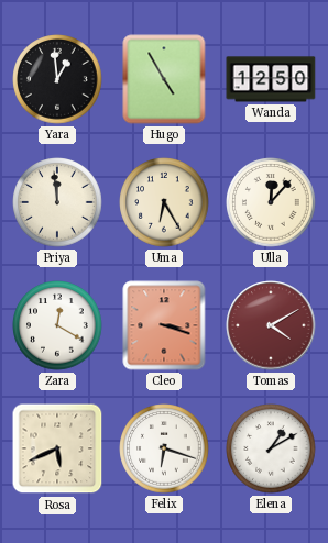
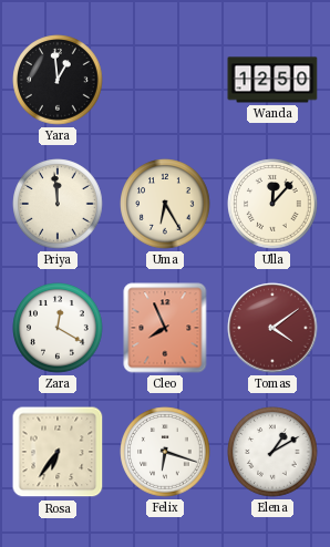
Hugo: 4:55 -> none
Cleo: 3:18 -> 7:56
Tomas: 4:10 -> 4:09
Rosa: 5:41 -> 6:36
